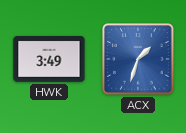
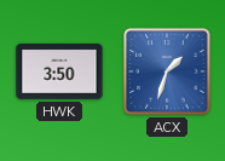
HWK: 3:49 -> 3:50
